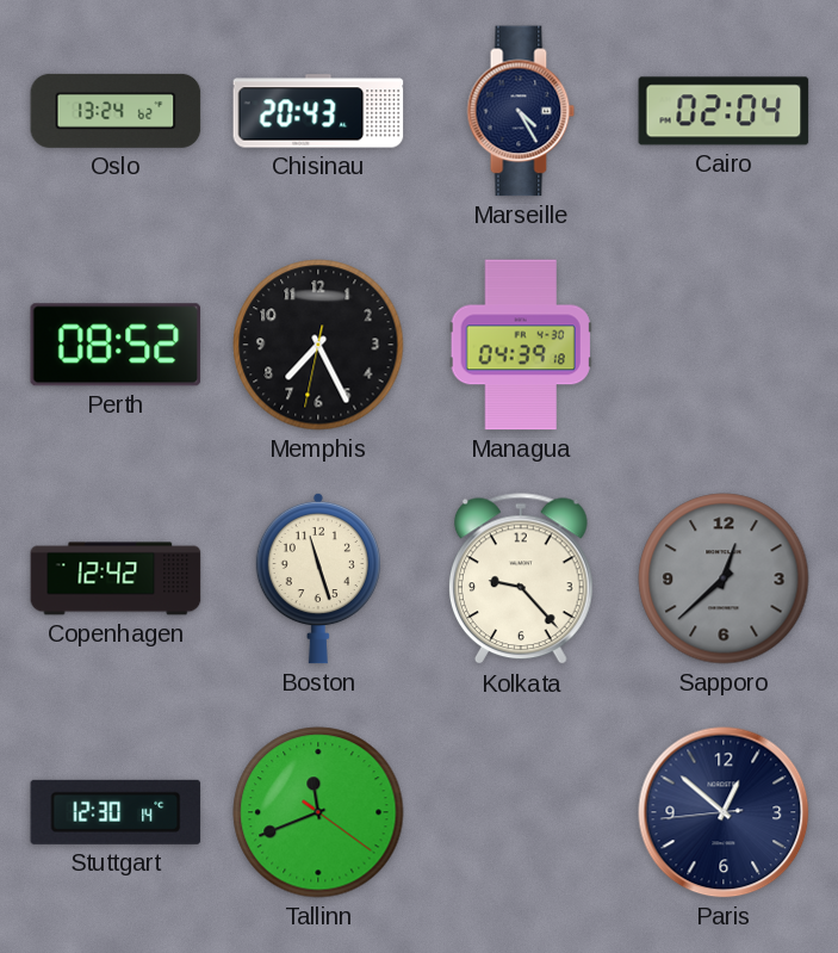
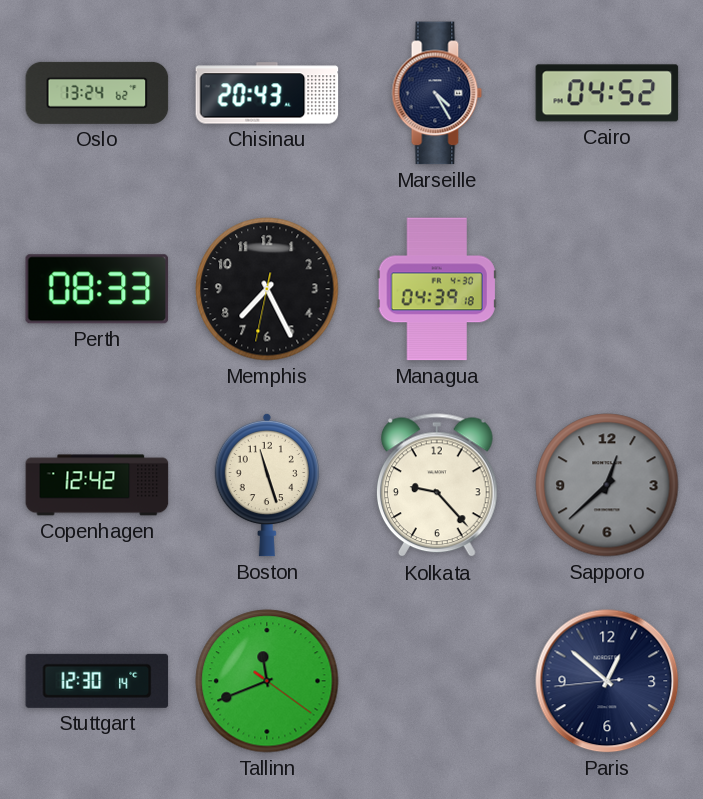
Cairo: 02:04 -> 04:52
Perth: 08:52 -> 08:33
